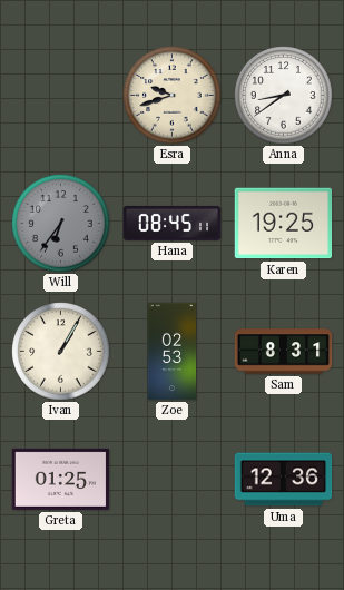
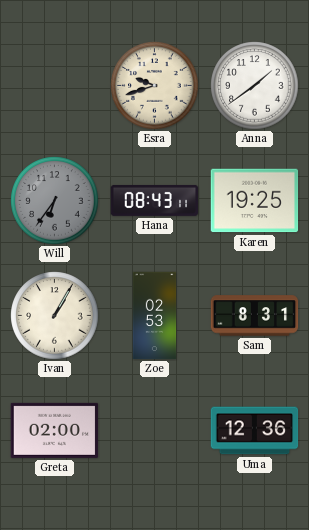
Anna: 8:39 -> 1:39
Hana: 08:45 -> 08:43
Greta: 01:25 -> 02:00
